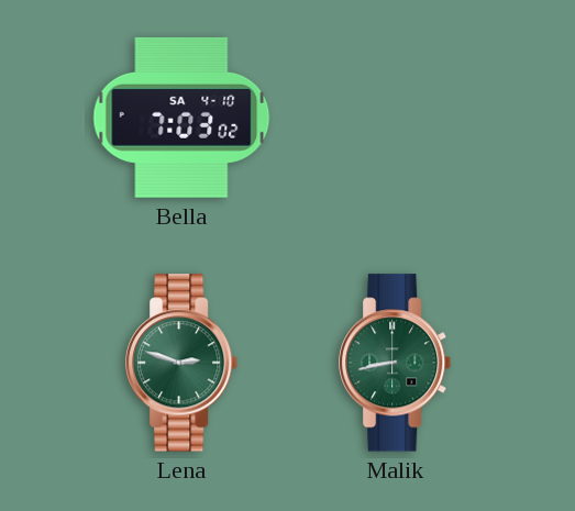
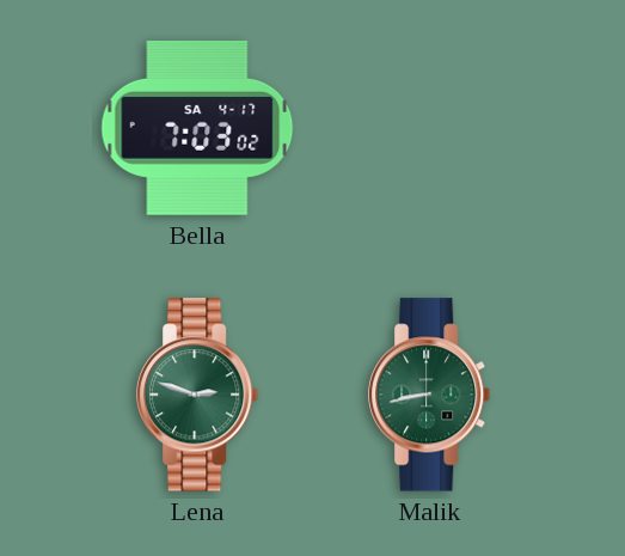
Bella date: SA 4-10 -> SA 4-17
